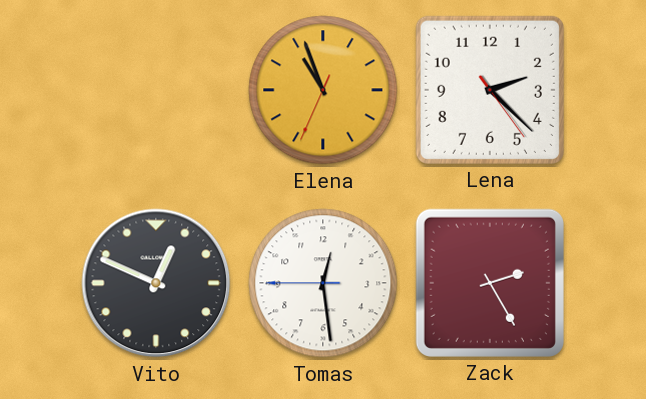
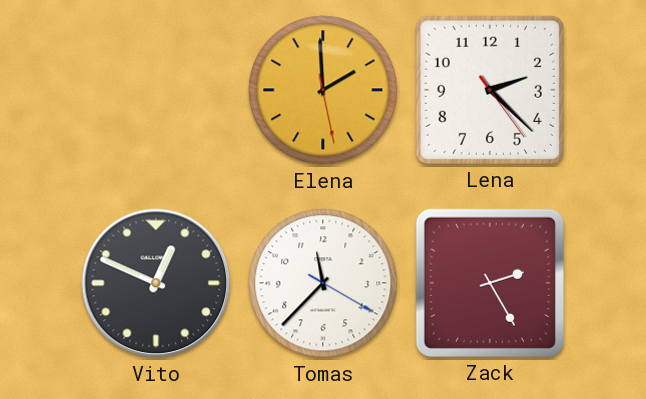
Elena: 10:56 -> 1:59
Tomas: 12:28 -> 11:37
